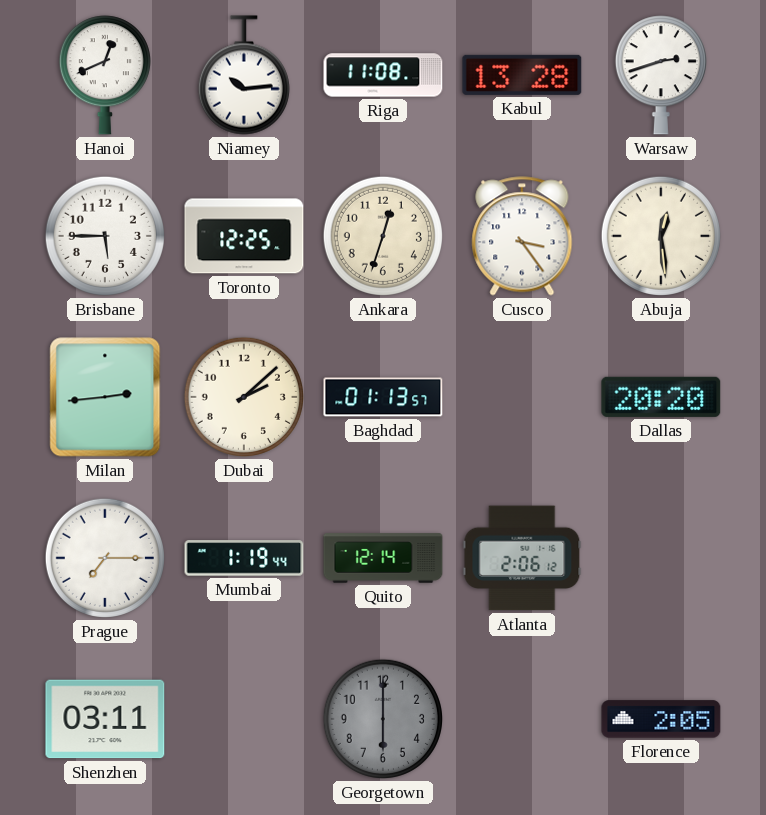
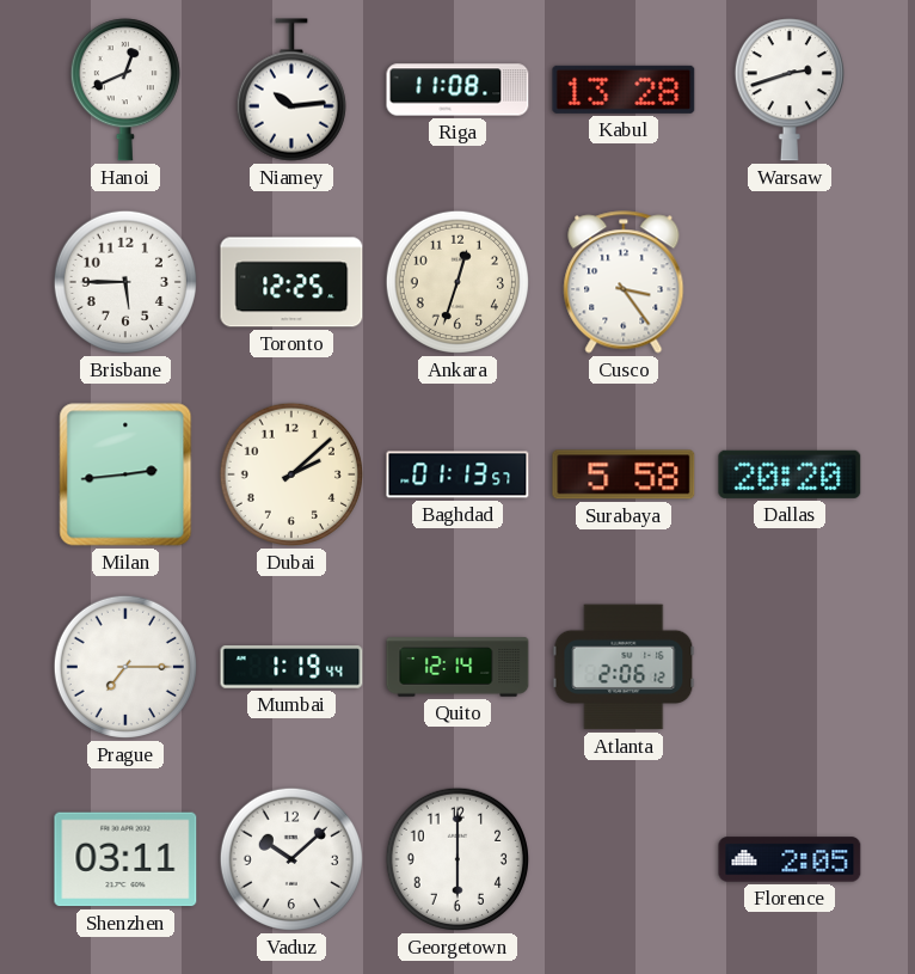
Abuja: 12:29 -> none
Surabaya: none -> 5:58
Vaduz: none -> 10:08
Georgetown dial: grey -> white
